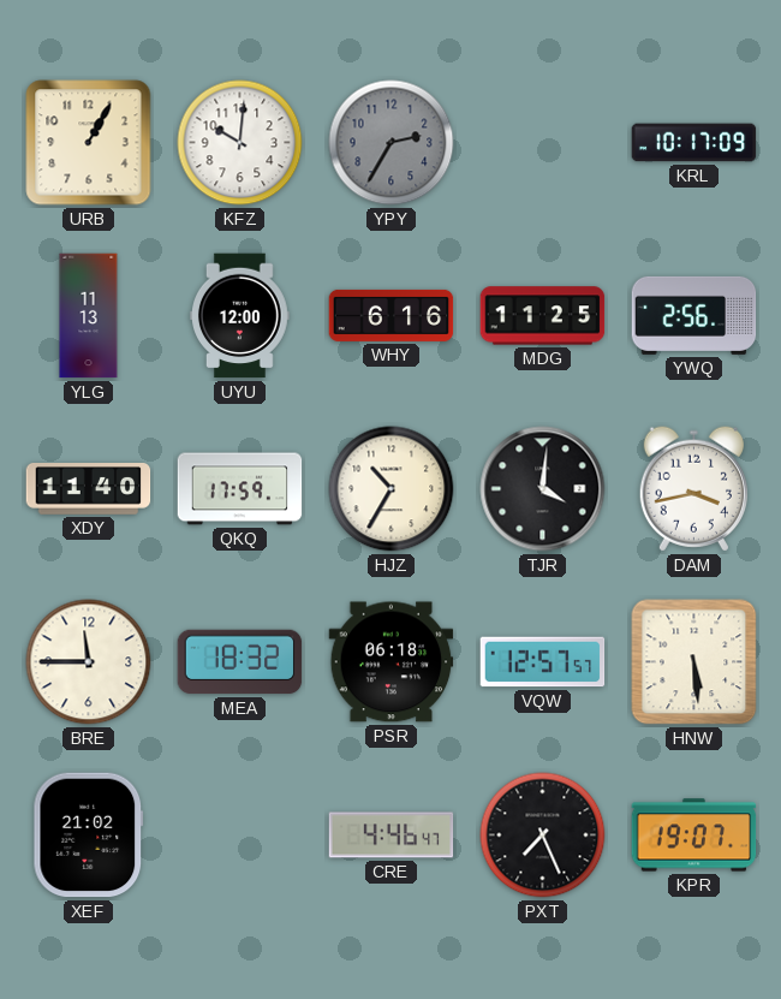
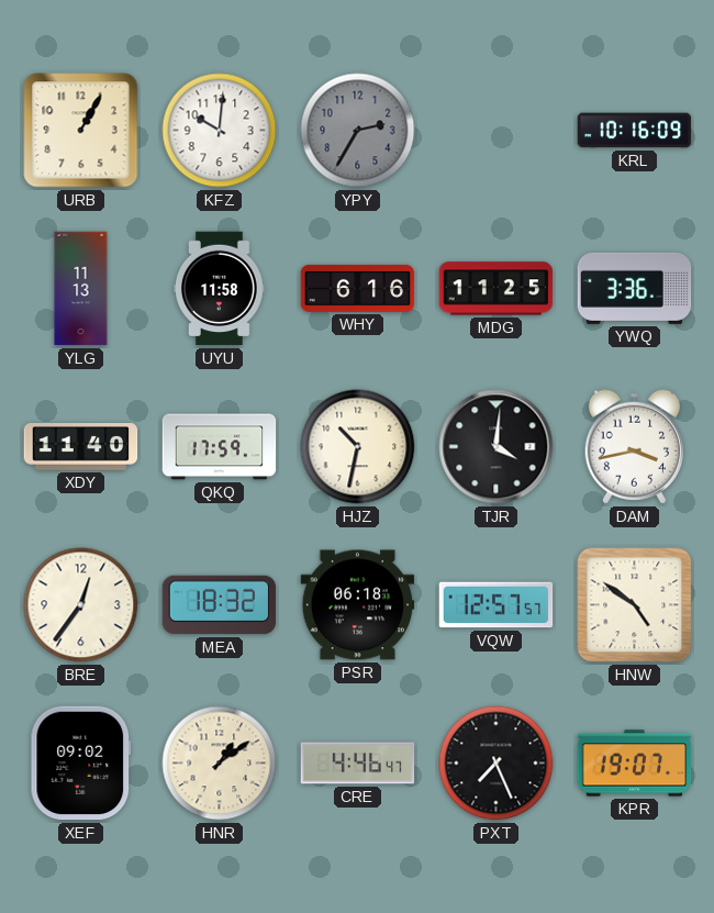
KRL: 10:17 -> 10:16
UYU: 12:00 -> 11:58
YWQ: 2:56 -> 3:36
HJZ: 10:35 -> 10:32
BRE: 11:45 -> 12:36
HNW: 5:29 -> 4:51
XEF: 21:02 -> 09:02
HNR: none -> 1:09
